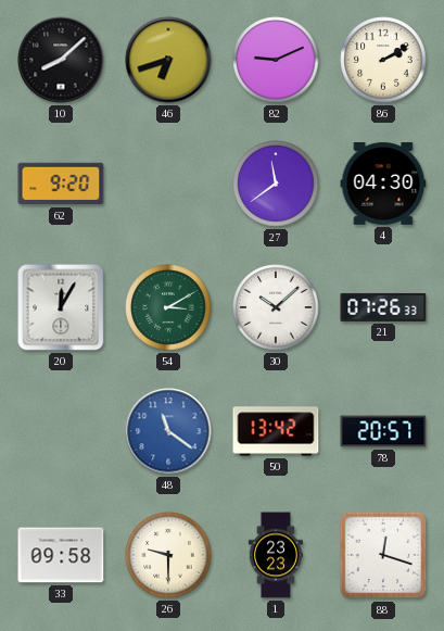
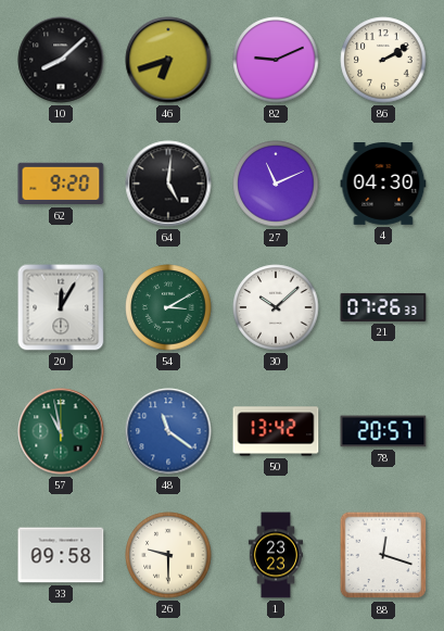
64: none -> 5:01
27: 11:39 -> 11:11
57: none -> 10:58
